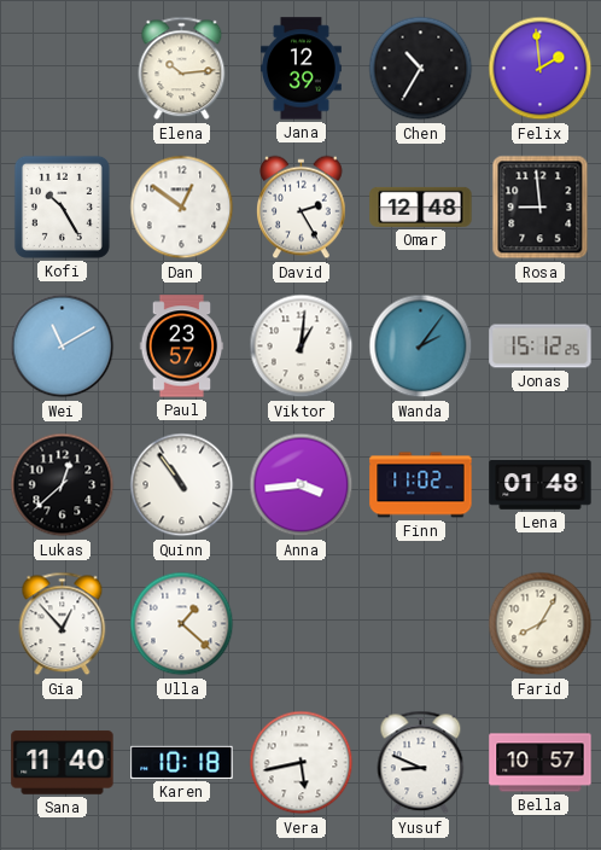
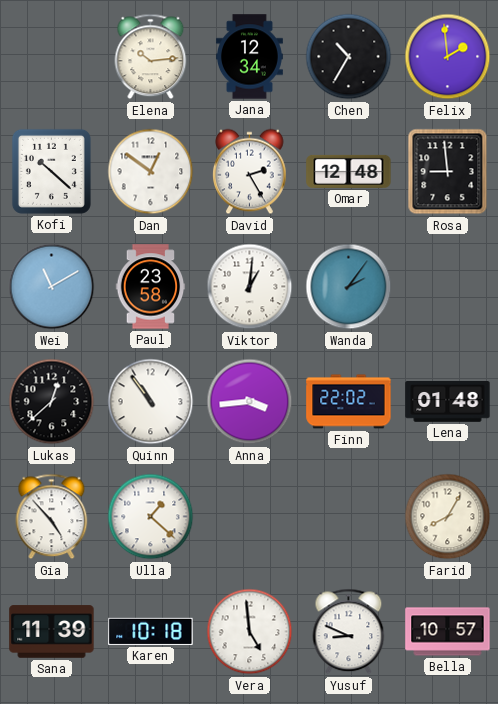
Jana: 12:39 -> 12:34
Kofi: 10:25 -> 10:22
Paul: 23:57 -> 23:58
Jonas: 15:12 -> none
Finn: 11:02 -> 22:02
Gia: 12:53 -> 4:53
Sana: 11:40 -> 11:39
Vera: 5:43 -> 4:59
